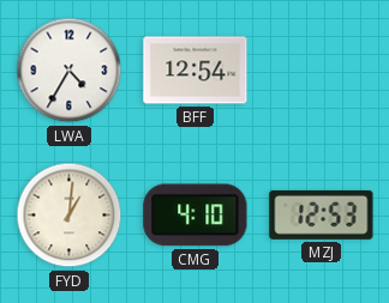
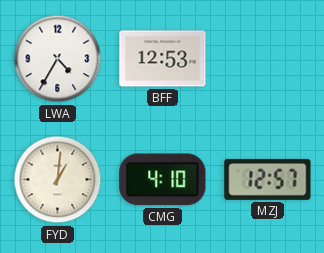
BFF: 12:54 -> 12:53
MZJ: 12:53 -> 12:57
